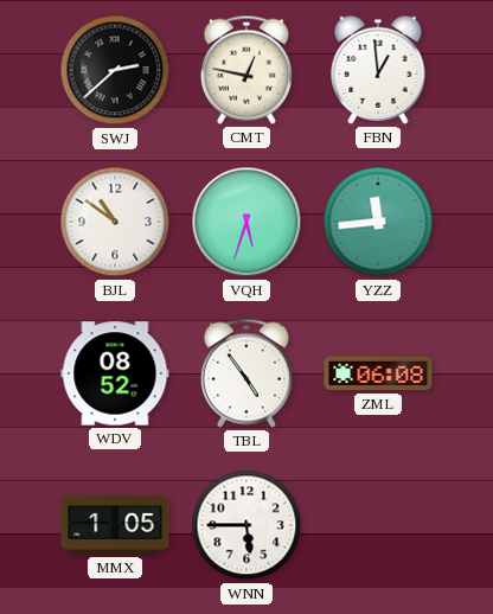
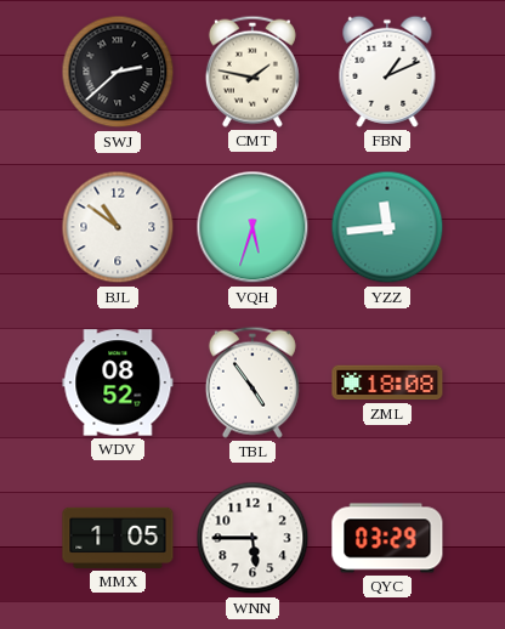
CMT: 12:47 -> 1:47
FBN: 12:59 -> 1:11
ZML: 06:08 -> 18:08
QYC: none -> 03:29
